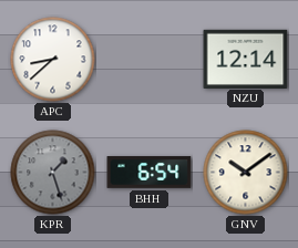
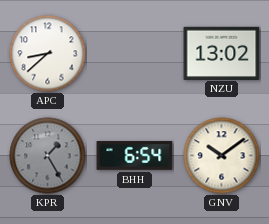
NZU: 12:14 -> 13:02
KPR: 1:27 -> 1:25
